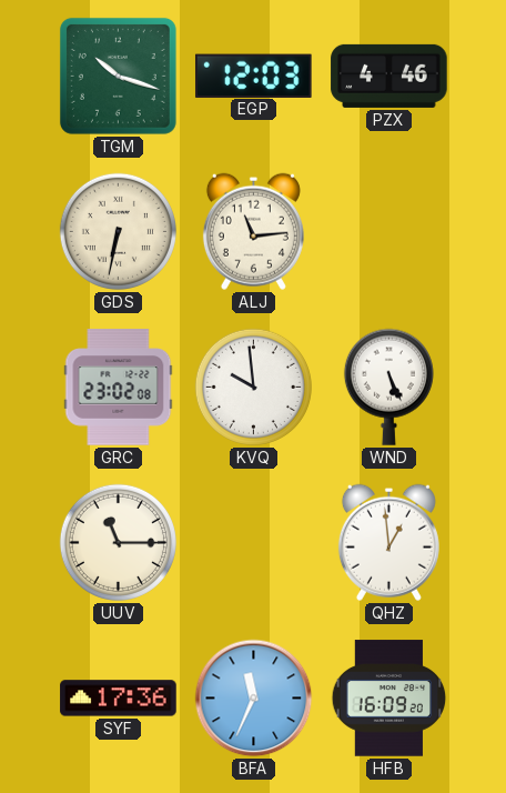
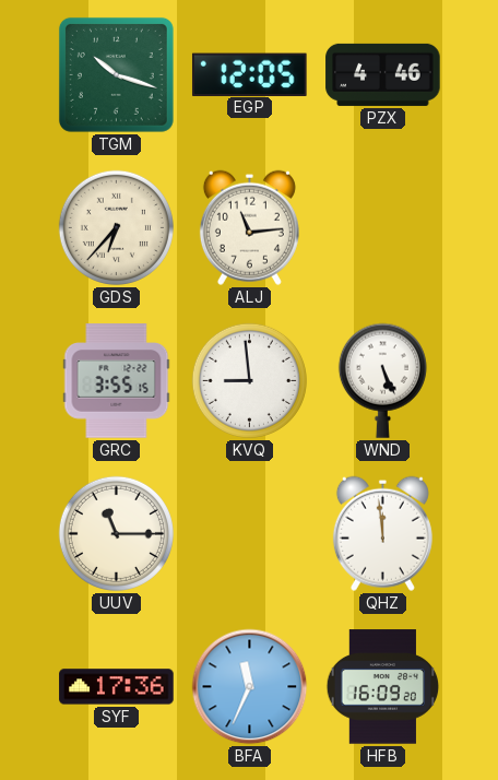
EGP: 12:03 -> 12:05
GDS: 6:32 -> 6:37
GRC: 23:02 -> 3:55
KVQ: 9:59 -> 8:59
QHZ: 12:59 -> 11:59
